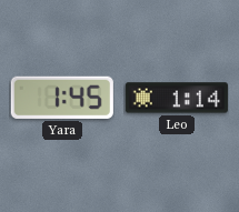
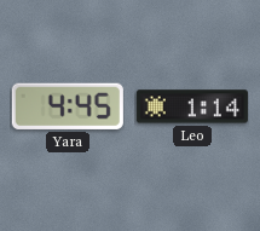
Yara: 1:45 -> 4:45
